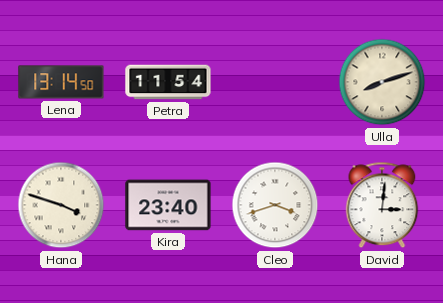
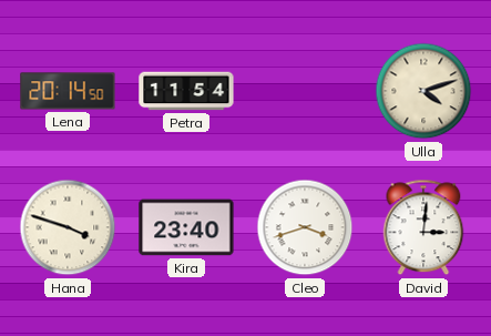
Lena: 13:14 -> 20:14
Ulla: 8:12 -> 4:12
